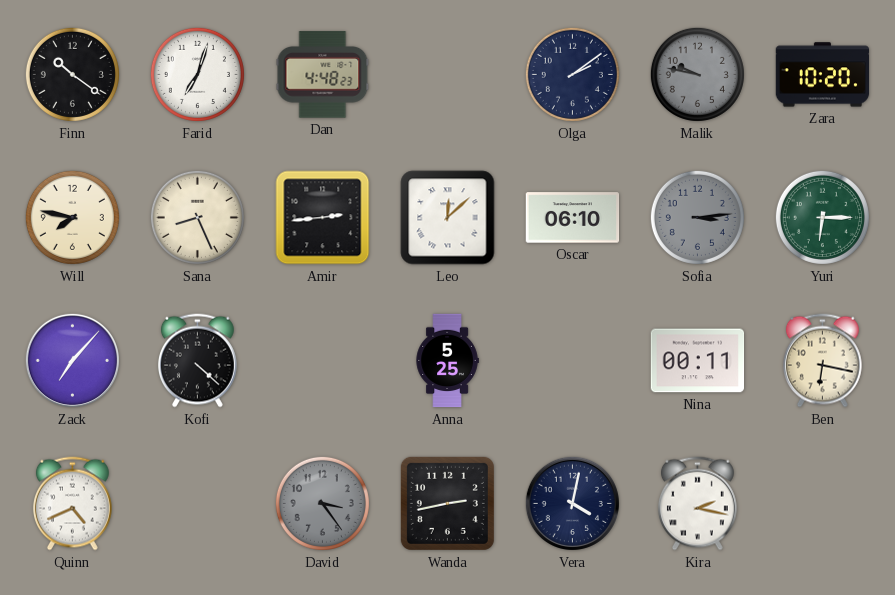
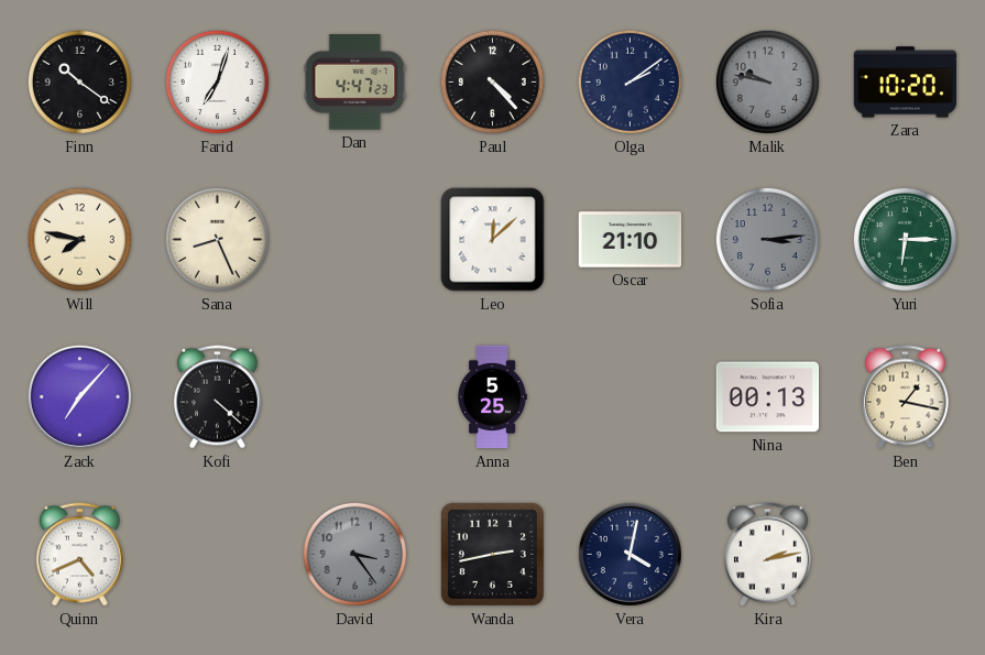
Dan: 4:48 -> 4:47
Paul: none -> 4:23
Amir: 2:44 -> none
Oscar: 06:10 -> 21:10
Nina: 00:11 -> 00:13
Ben: 6:17 -> 1:17
Kira: 2:17 -> 2:13
